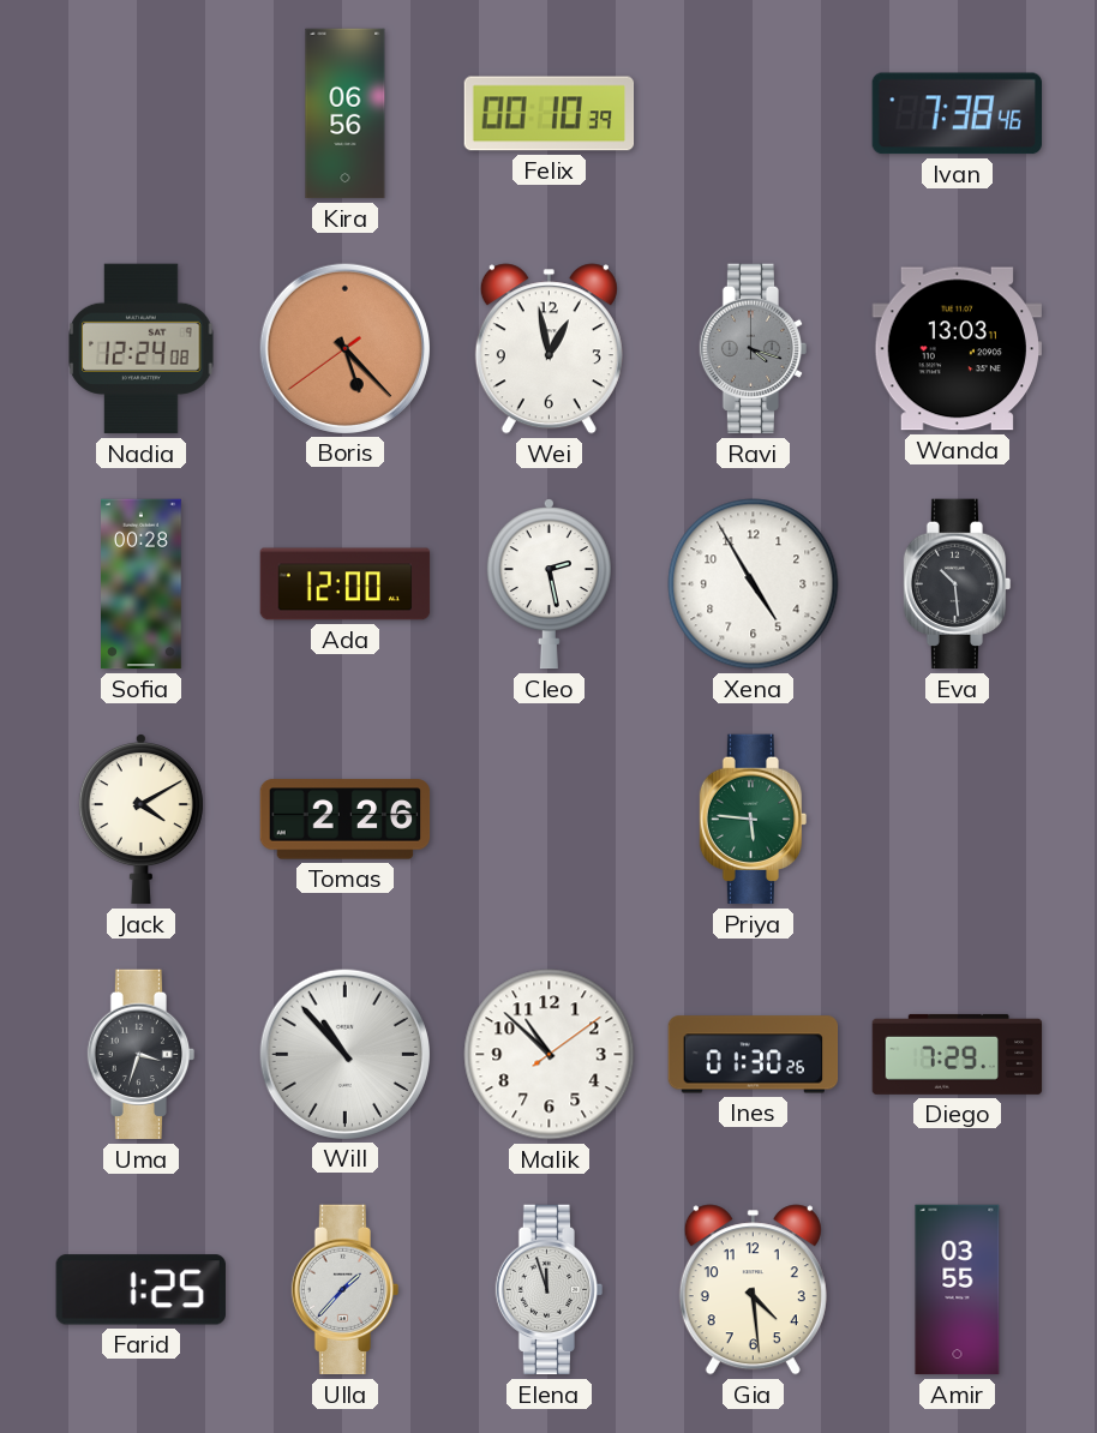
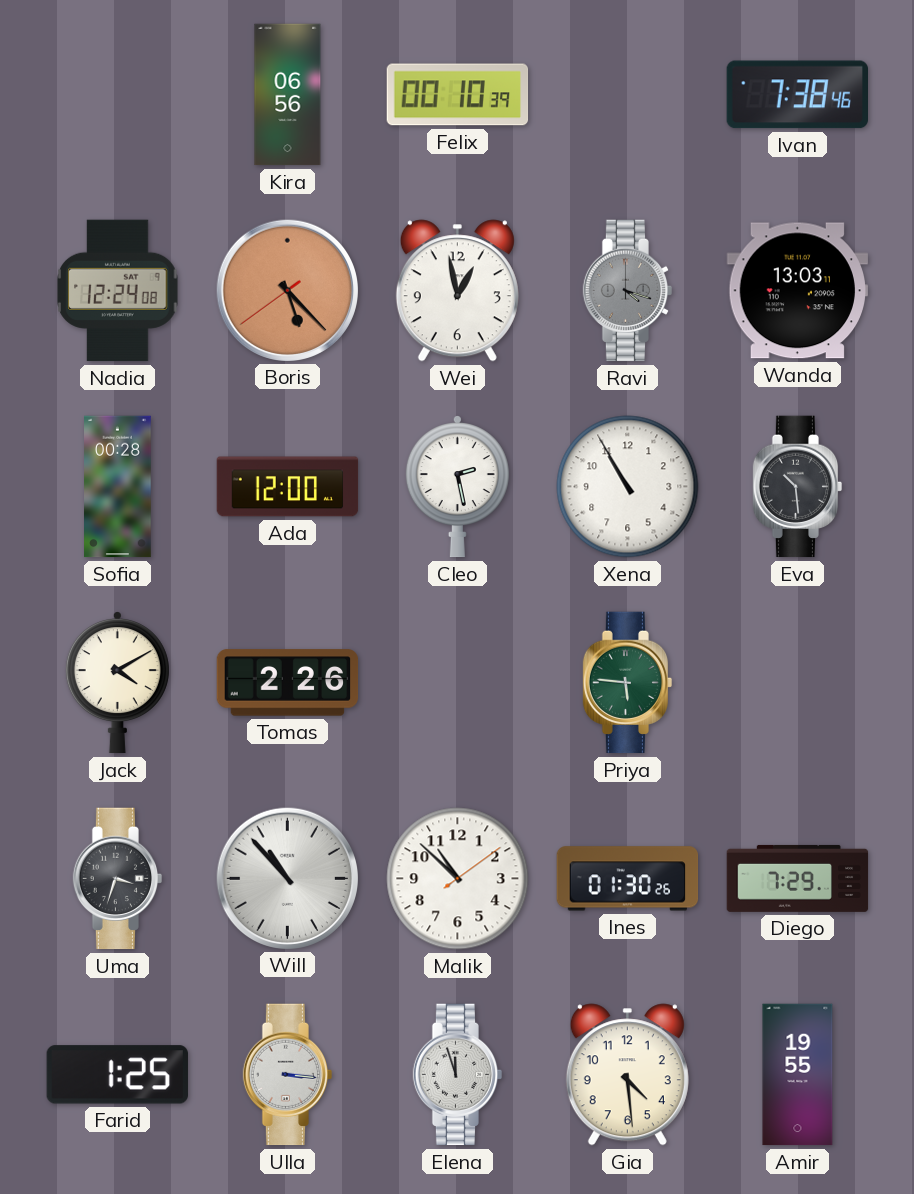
Xena: 4:55 -> 10:55
Ulla: 1:37 -> 3:16
Amir: 03:55 -> 19:55
